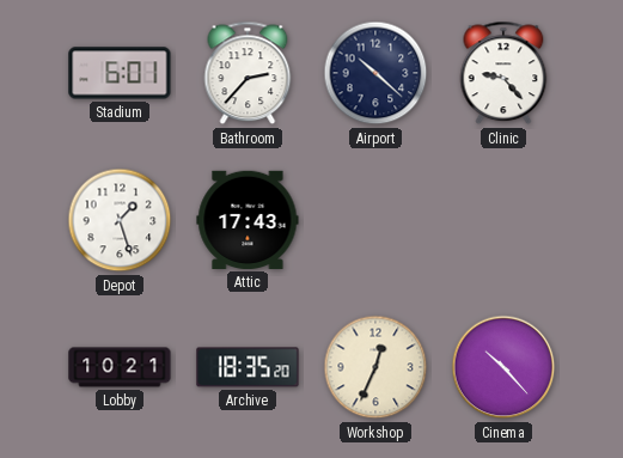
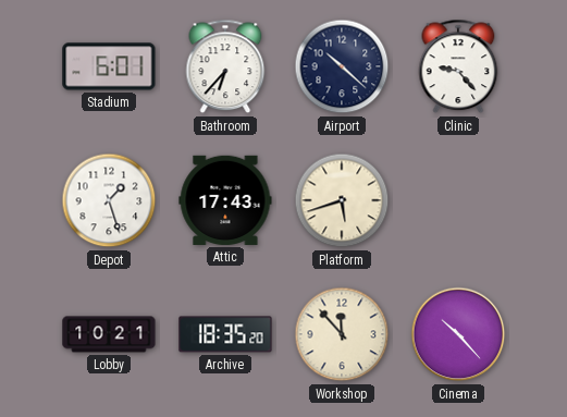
Bathroom: 2:37 -> 6:37
Platform: none -> 5:42
Workshop: 12:34 -> 11:53
